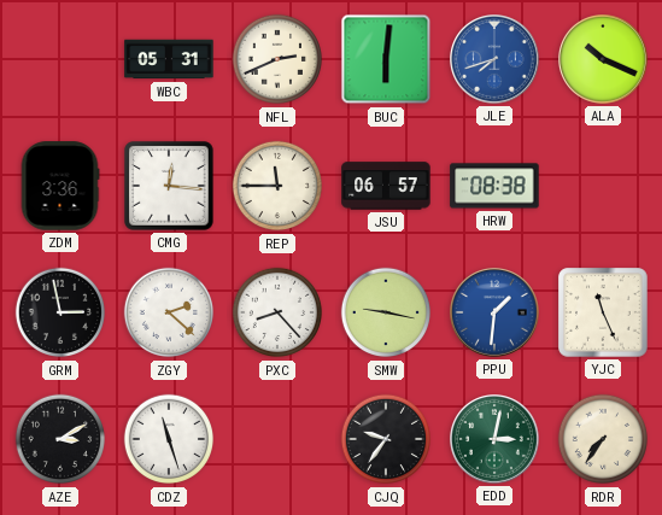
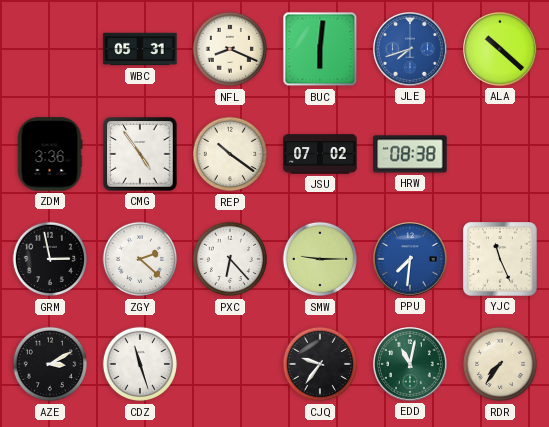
NFL: 2:41 -> 8:19
ALA: 10:19 -> 10:22
CMG: 12:16 -> 4:54
REP: 11:45 -> 10:21
JSU: 06:57 -> 07:02
PXC: 8:23 -> 6:23
SMW: 9:17 -> 9:15
PPU: 1:31 -> 7:31
EDD: 3:02 -> 11:02
